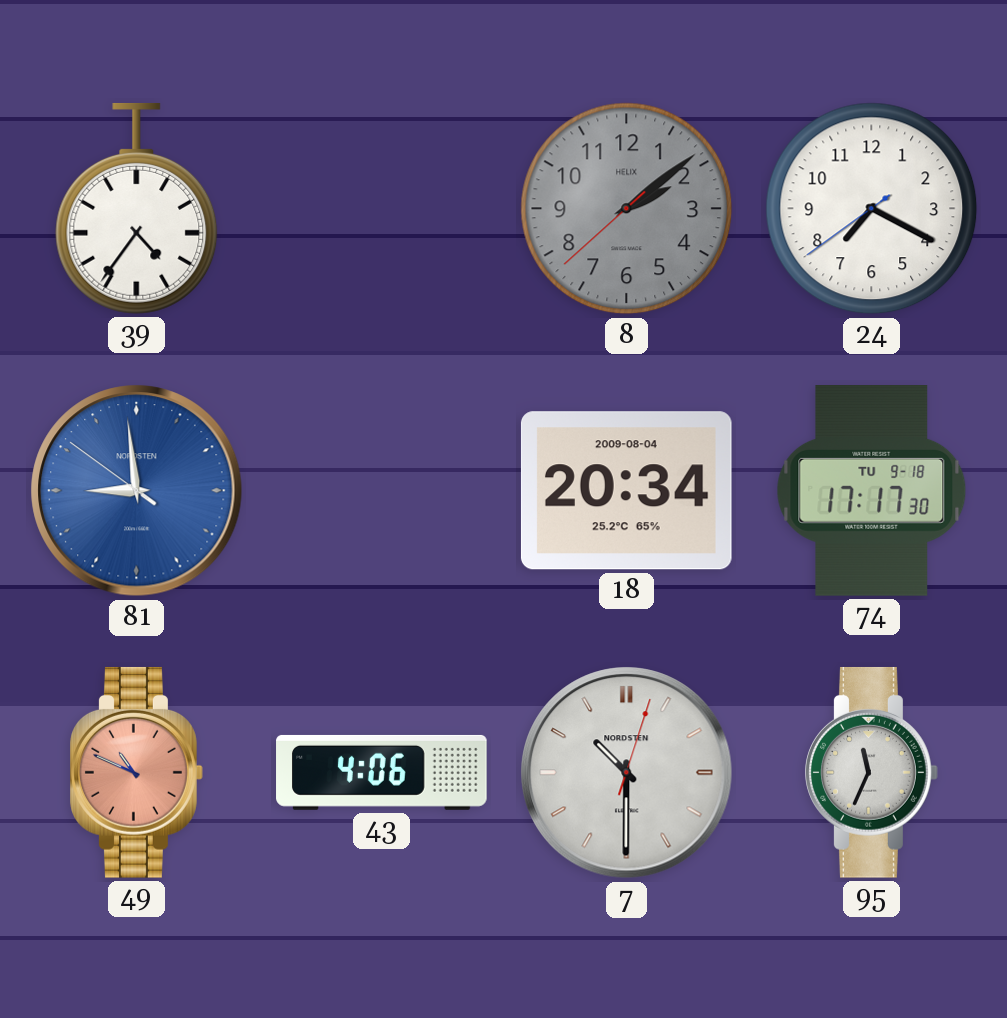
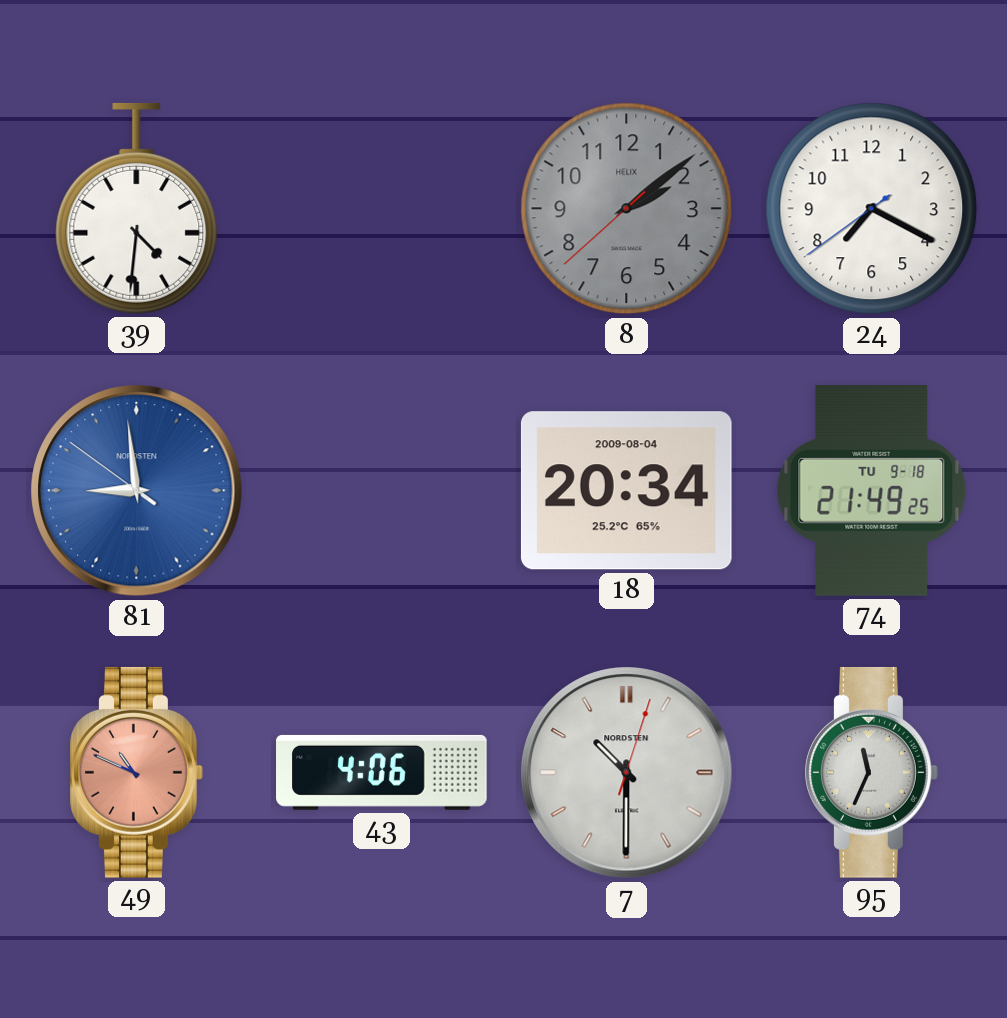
39: 4:36 -> 4:31
74: 17:17 -> 21:49
